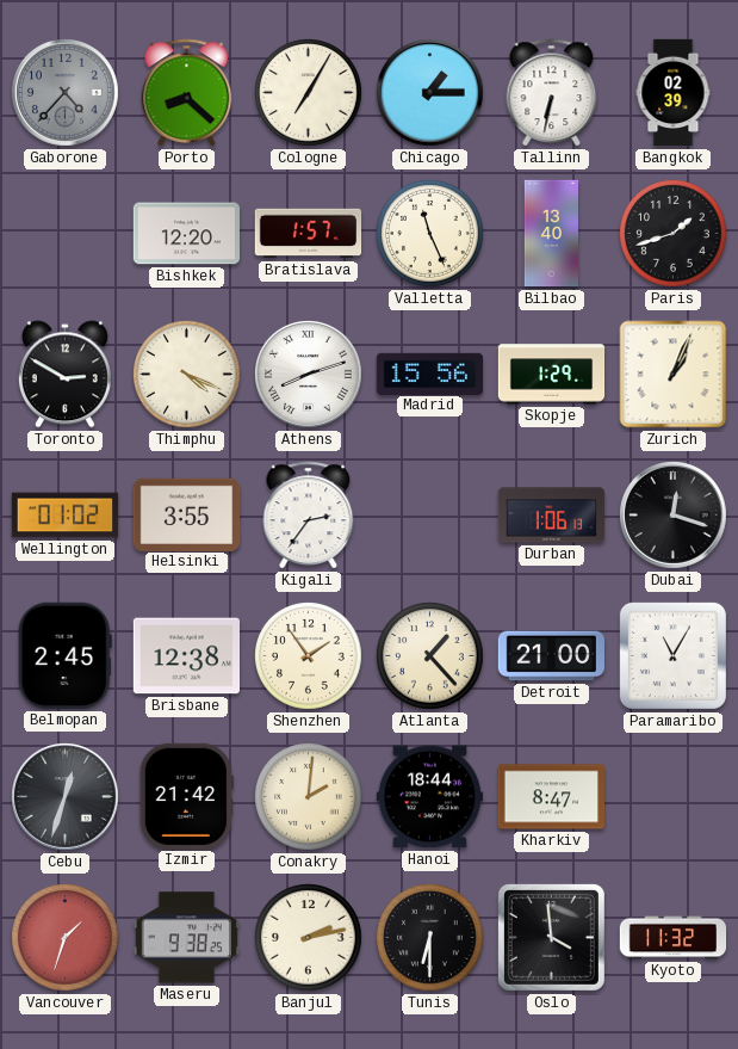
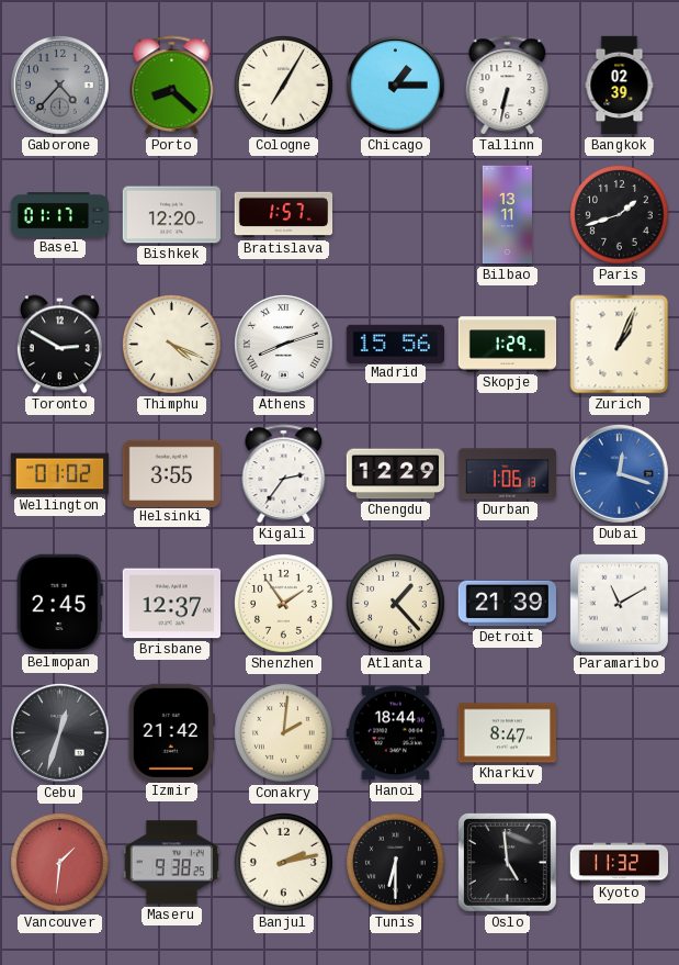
Basel: none -> 01:17
Valletta: 11:26 -> none
Bilbao: 13:40 -> 13:11
Chengdu: none -> 12:29
Dubai dial: black -> blue
Brisbane: 12:38 -> 12:37
Detroit: 21:00 -> 21:39
Paramaribo: 11:05 -> 11:10
Vancouver: 1:33 -> 1:31
Oslo: 3:59 -> 4:59
